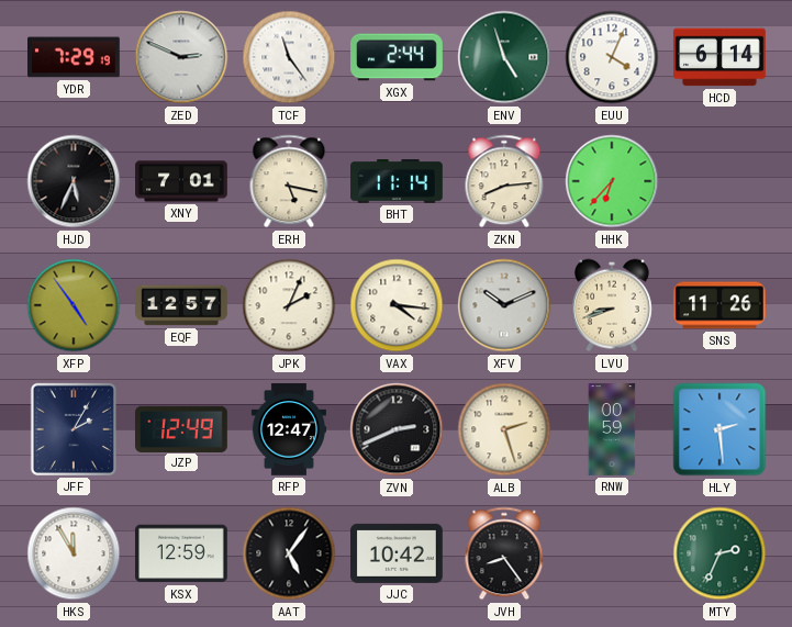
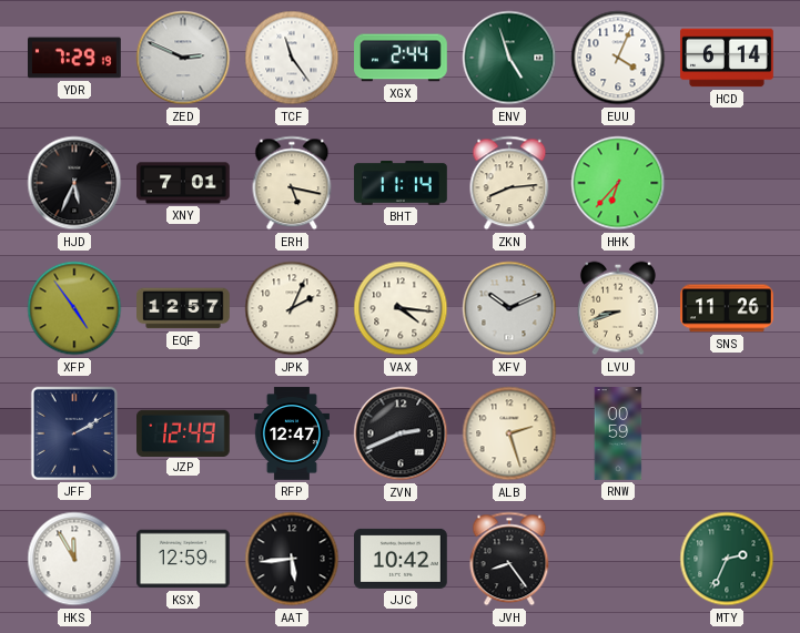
JFF: 2:05 -> 2:10
HLY: 2:29 -> none
AAT: 5:06 -> 5:44
